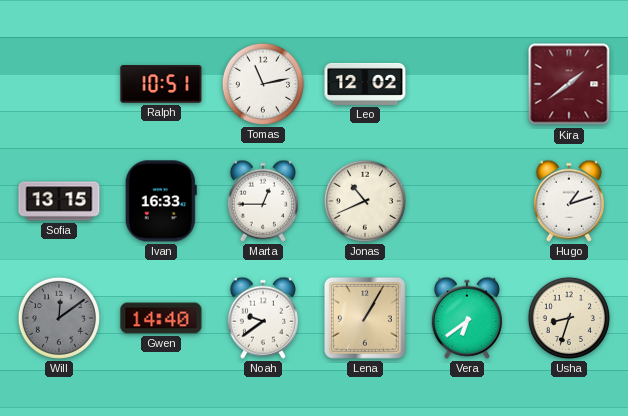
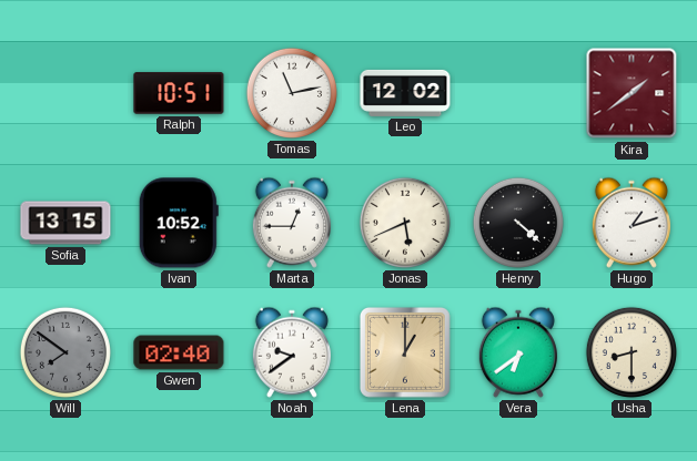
Ivan: 16:33 -> 10:52
Jonas: 10:41 -> 5:41
Henry: none -> 4:22
Will: 12:09 -> 7:51
Gwen: 14:40 -> 02:40
Lena: 1:05 -> 1:00
Usha: 8:33 -> 8:30
